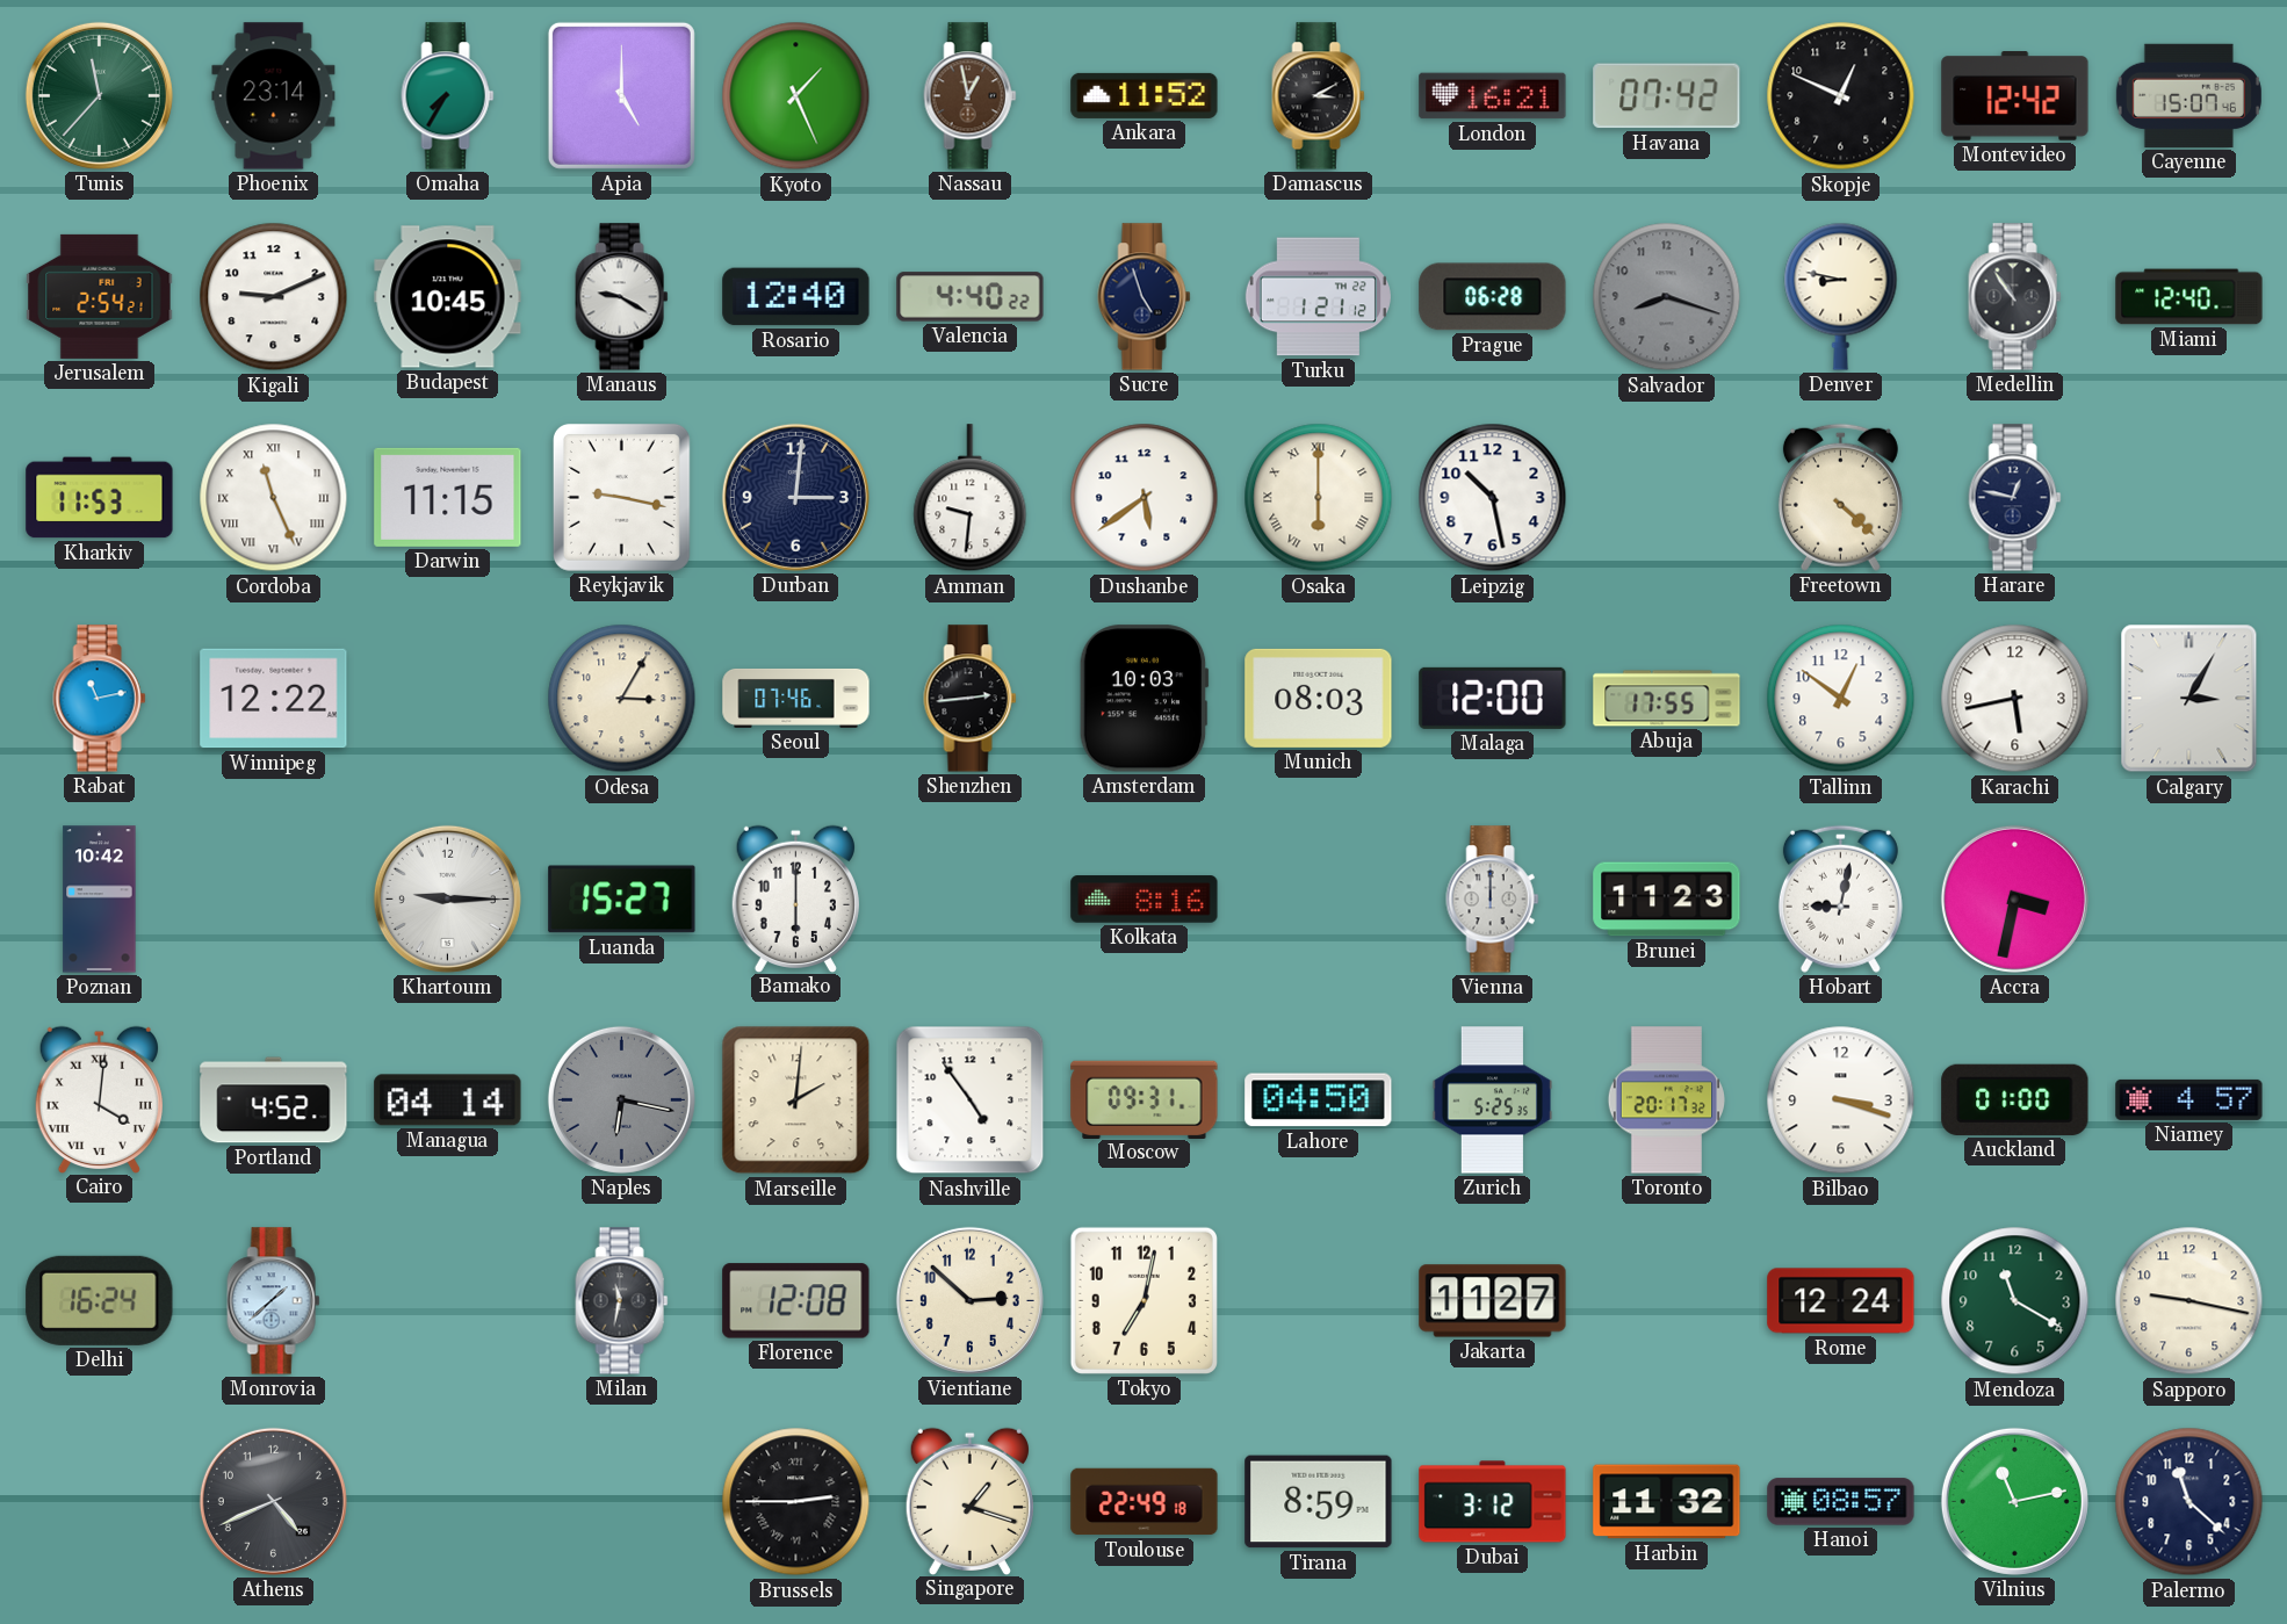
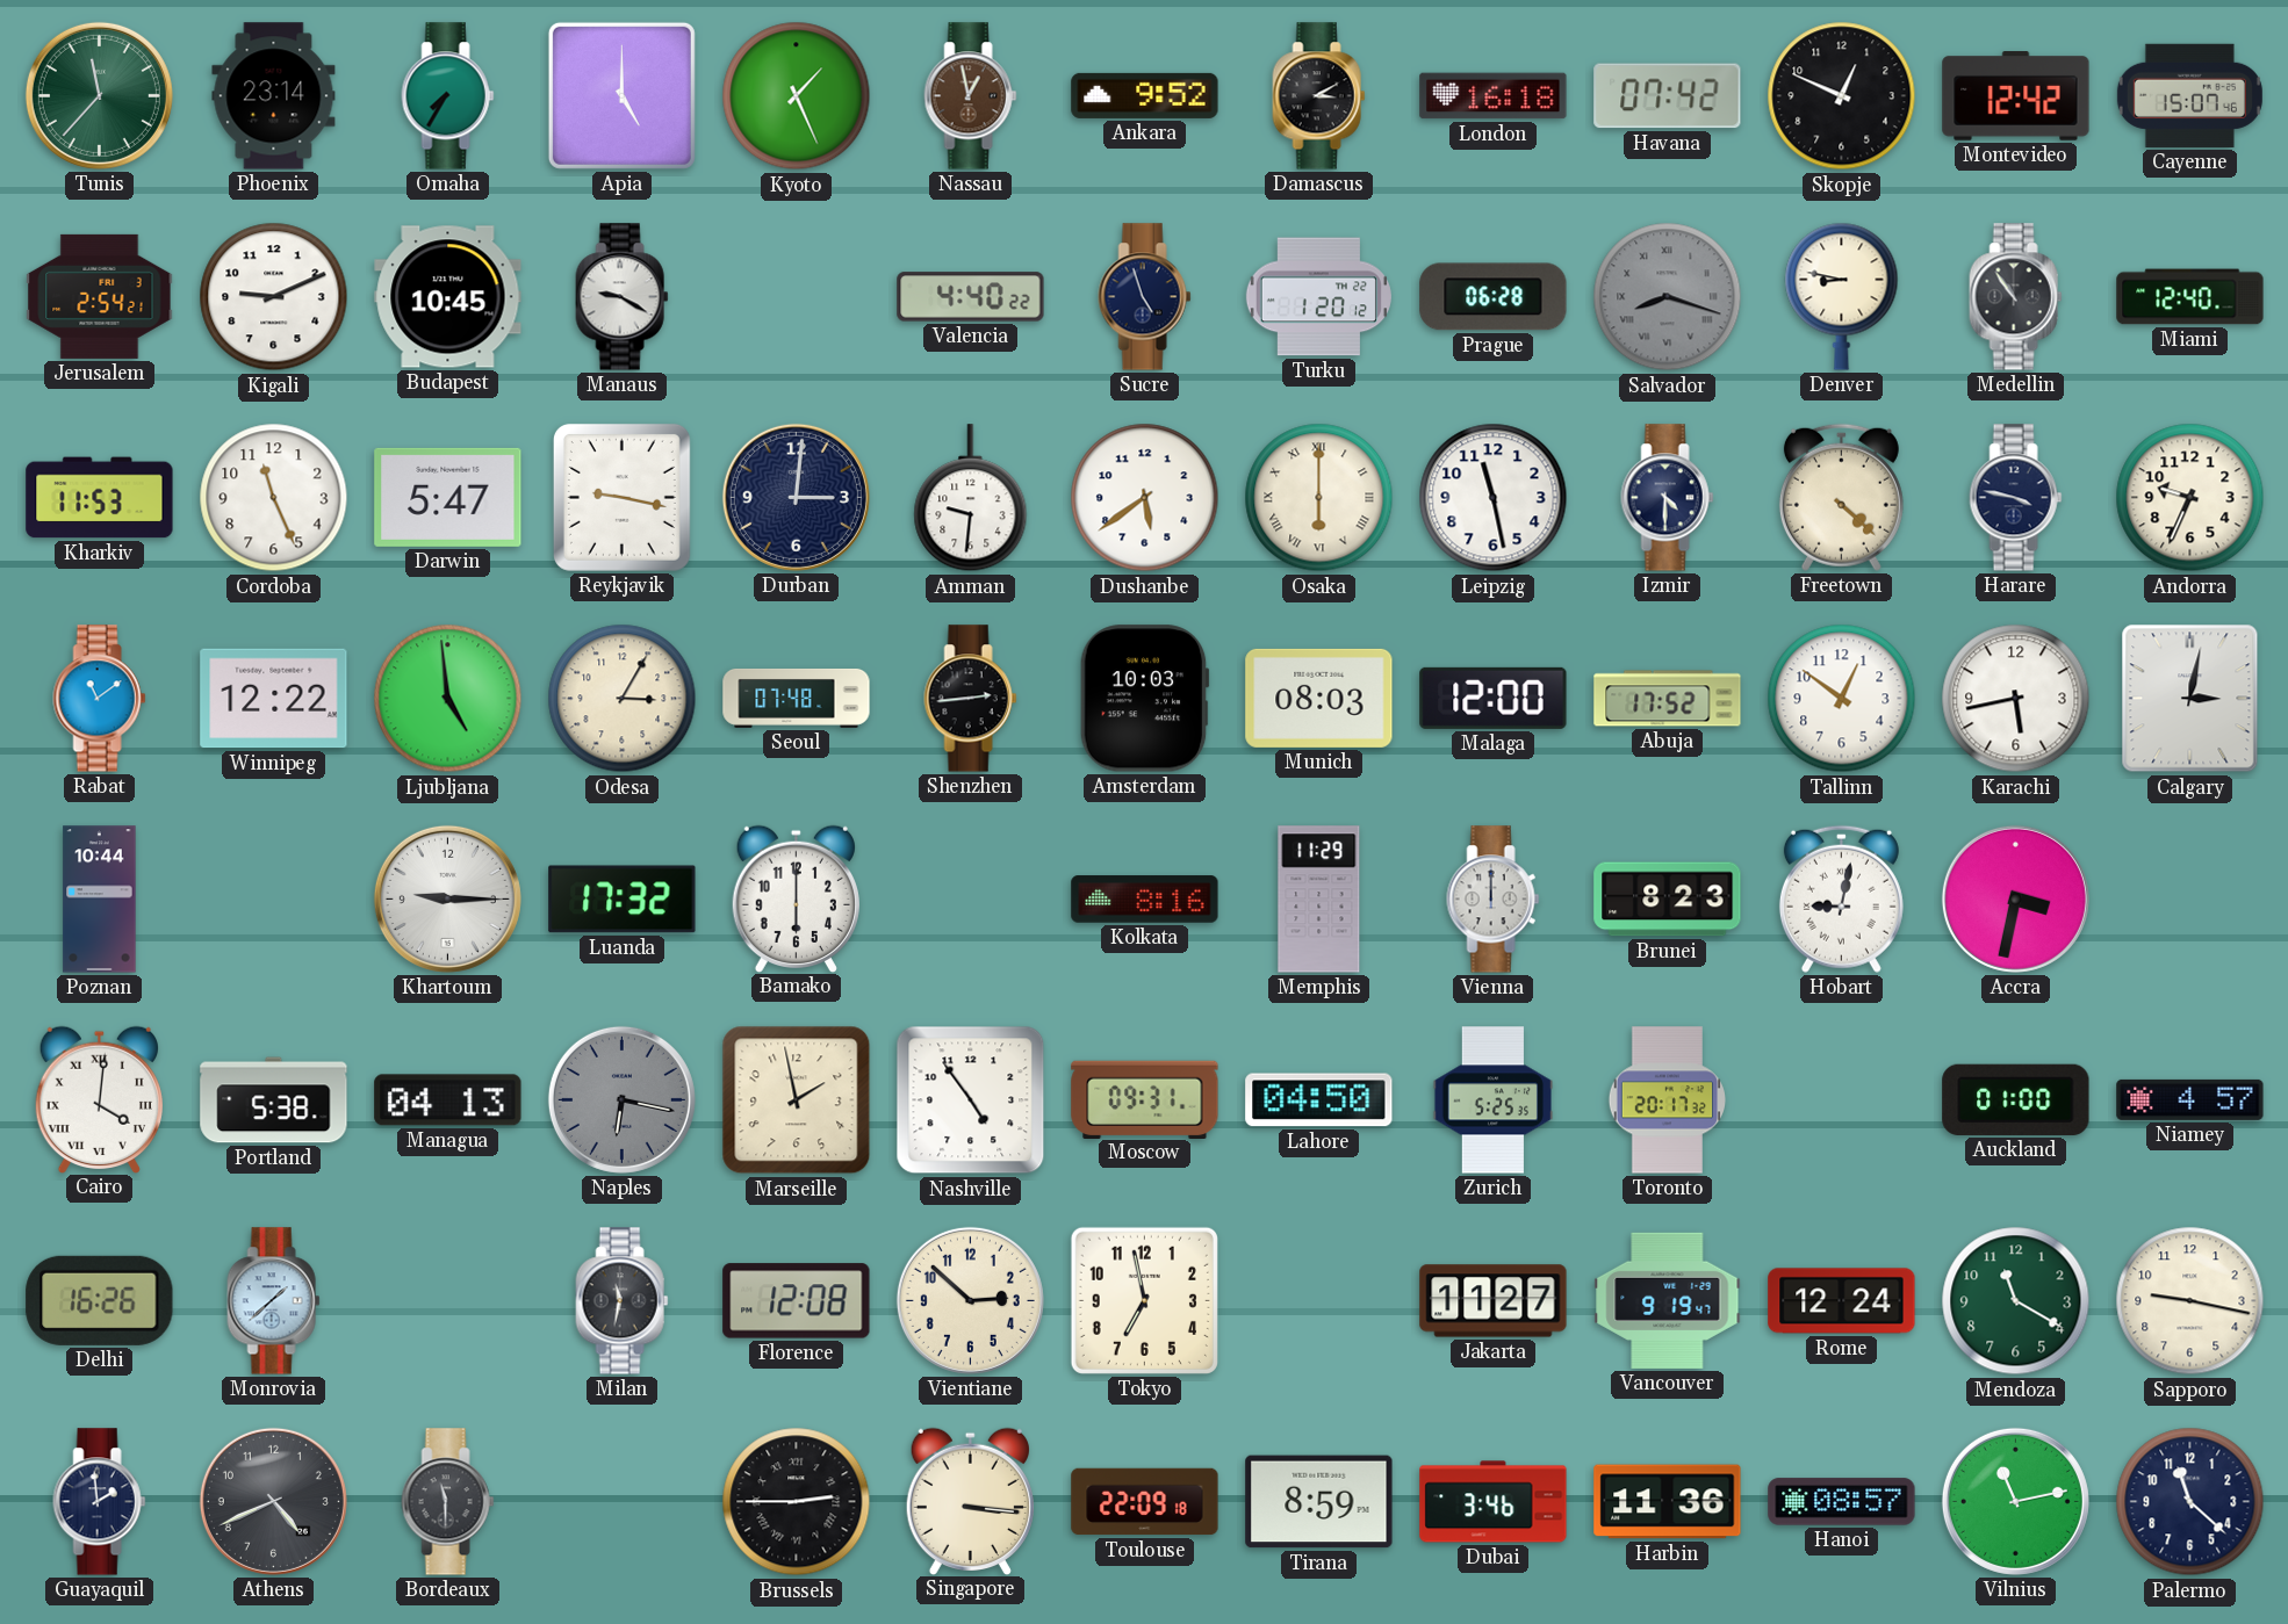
Ankara: 11:52 -> 9:52
London: 16:21 -> 16:18
Rosario: 12:40 -> none
Turku: 1:21 -> 1:20
Salvador numerals: Arabic -> Roman
Cordoba numerals: Roman -> Arabic
Darwin: 11:15 -> 5:47
Leipzig: 10:28 -> 11:28
Izmir: none -> 4:30
Harare: 12:47 -> 3:47
Andorra: none -> 9:34
Rabat: 11:13 -> 11:09
Ljubljana: none -> 4:59
Seoul: 07:46 -> 07:48
Abuja: 17:55 -> 17:52
Calgary: 3:05 -> 3:02
Poznan: 10:42 -> 10:44
Luanda: 15:27 -> 17:32
Memphis: none -> 11:29
Brunei: 11:23 -> 8:23
Portland: 4:52 -> 5:38
Managua: 04:14 -> 04:13
Marseille: 2:01 -> 1:58
Bilbao: 3:18 -> none
Delhi: 16:24 -> 16:26
Tokyo: 7:02 -> 6:58
Vancouver: none -> 9:19
Guayaquil: none -> 1:59
Bordeaux: none -> 11:30
Singapore: 1:18 -> 3:16
Toulouse: 22:49 -> 22:09
Dubai: 3:12 -> 3:46
Harbin: 11:32 -> 11:36
